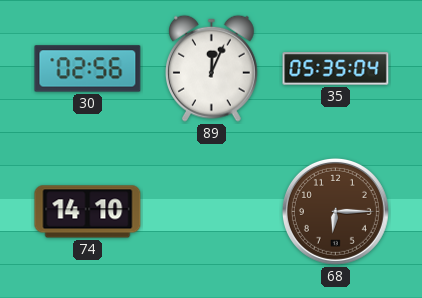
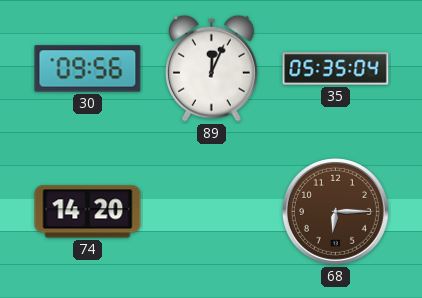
30: 02:56 -> 09:56
74: 14:10 -> 14:20
